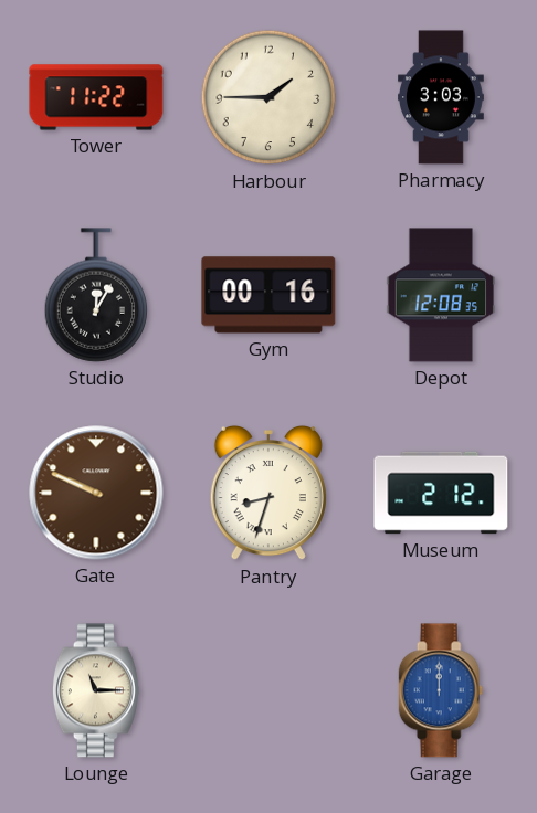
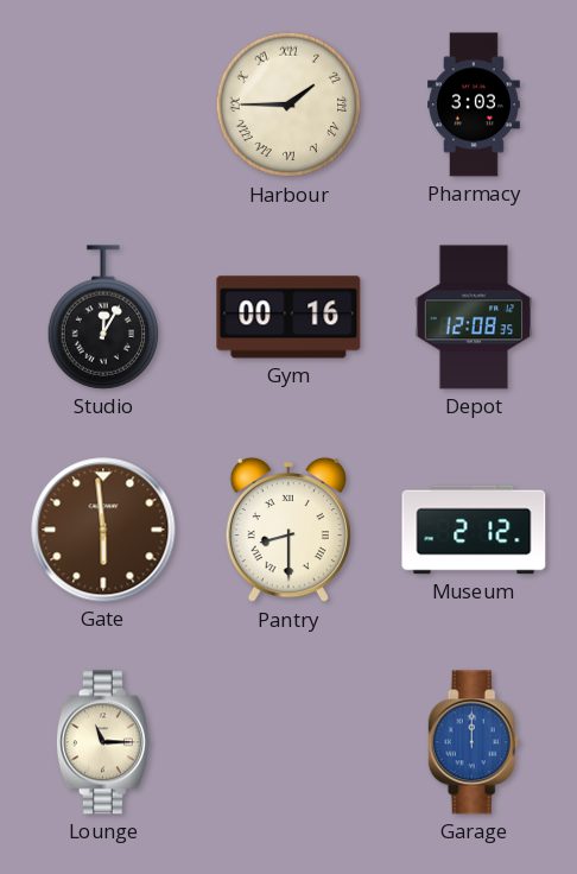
Tower: 11:22 -> none
Harbour numerals: Arabic -> Roman
Gate: 9:49 -> 5:59
Pantry: 8:33 -> 8:30
